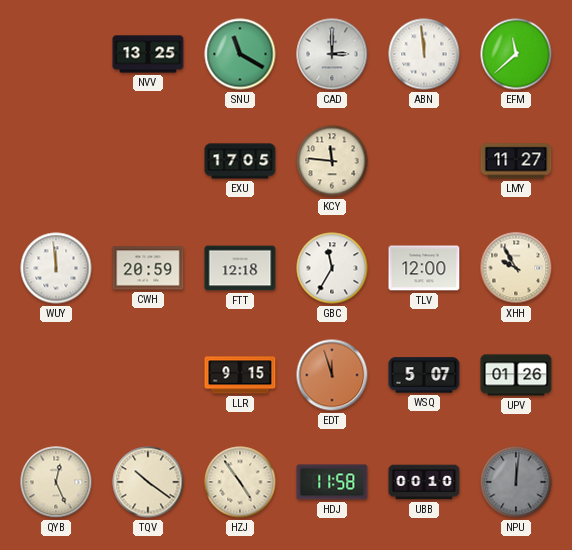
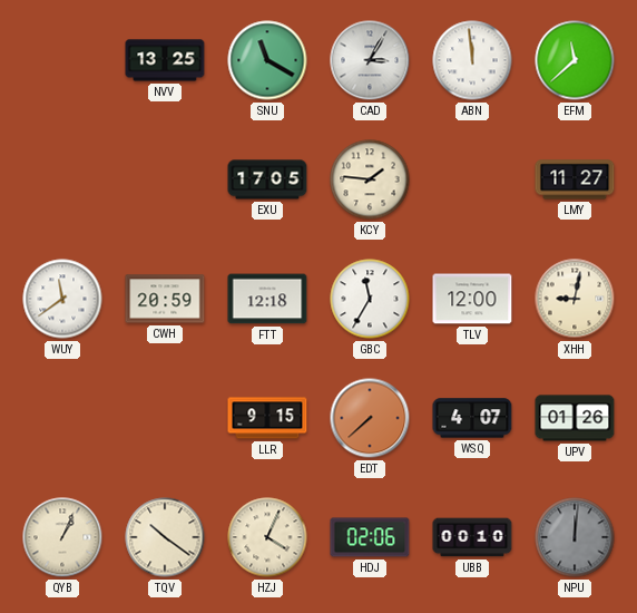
CAD: 3:00 -> 3:05
KCY: 11:46 -> 1:46
WUY: 11:59 -> 11:39
XHH: 9:55 -> 9:02
EDT: 11:57 -> 7:38
WSQ: 5:07 -> 4:07
QYB: 12:26 -> 1:04
HZJ: 4:54 -> 4:04
HDJ: 11:58 -> 02:06
